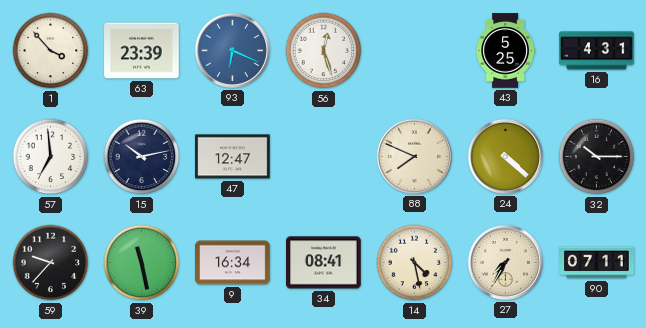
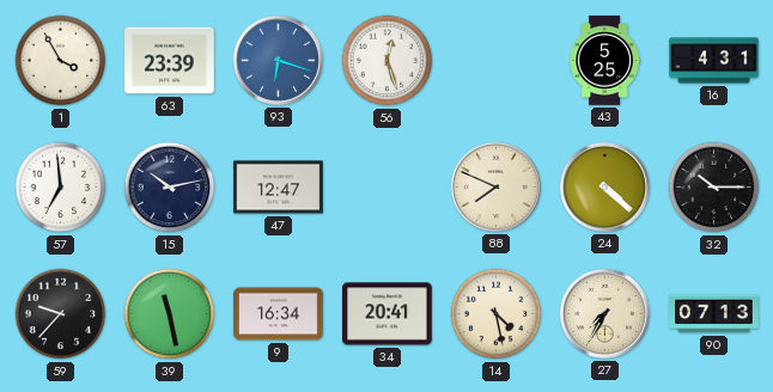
1: 3:53 -> 3:55
93: 6:19 -> 6:18
34: 08:41 -> 20:41
90: 07:11 -> 07:13
